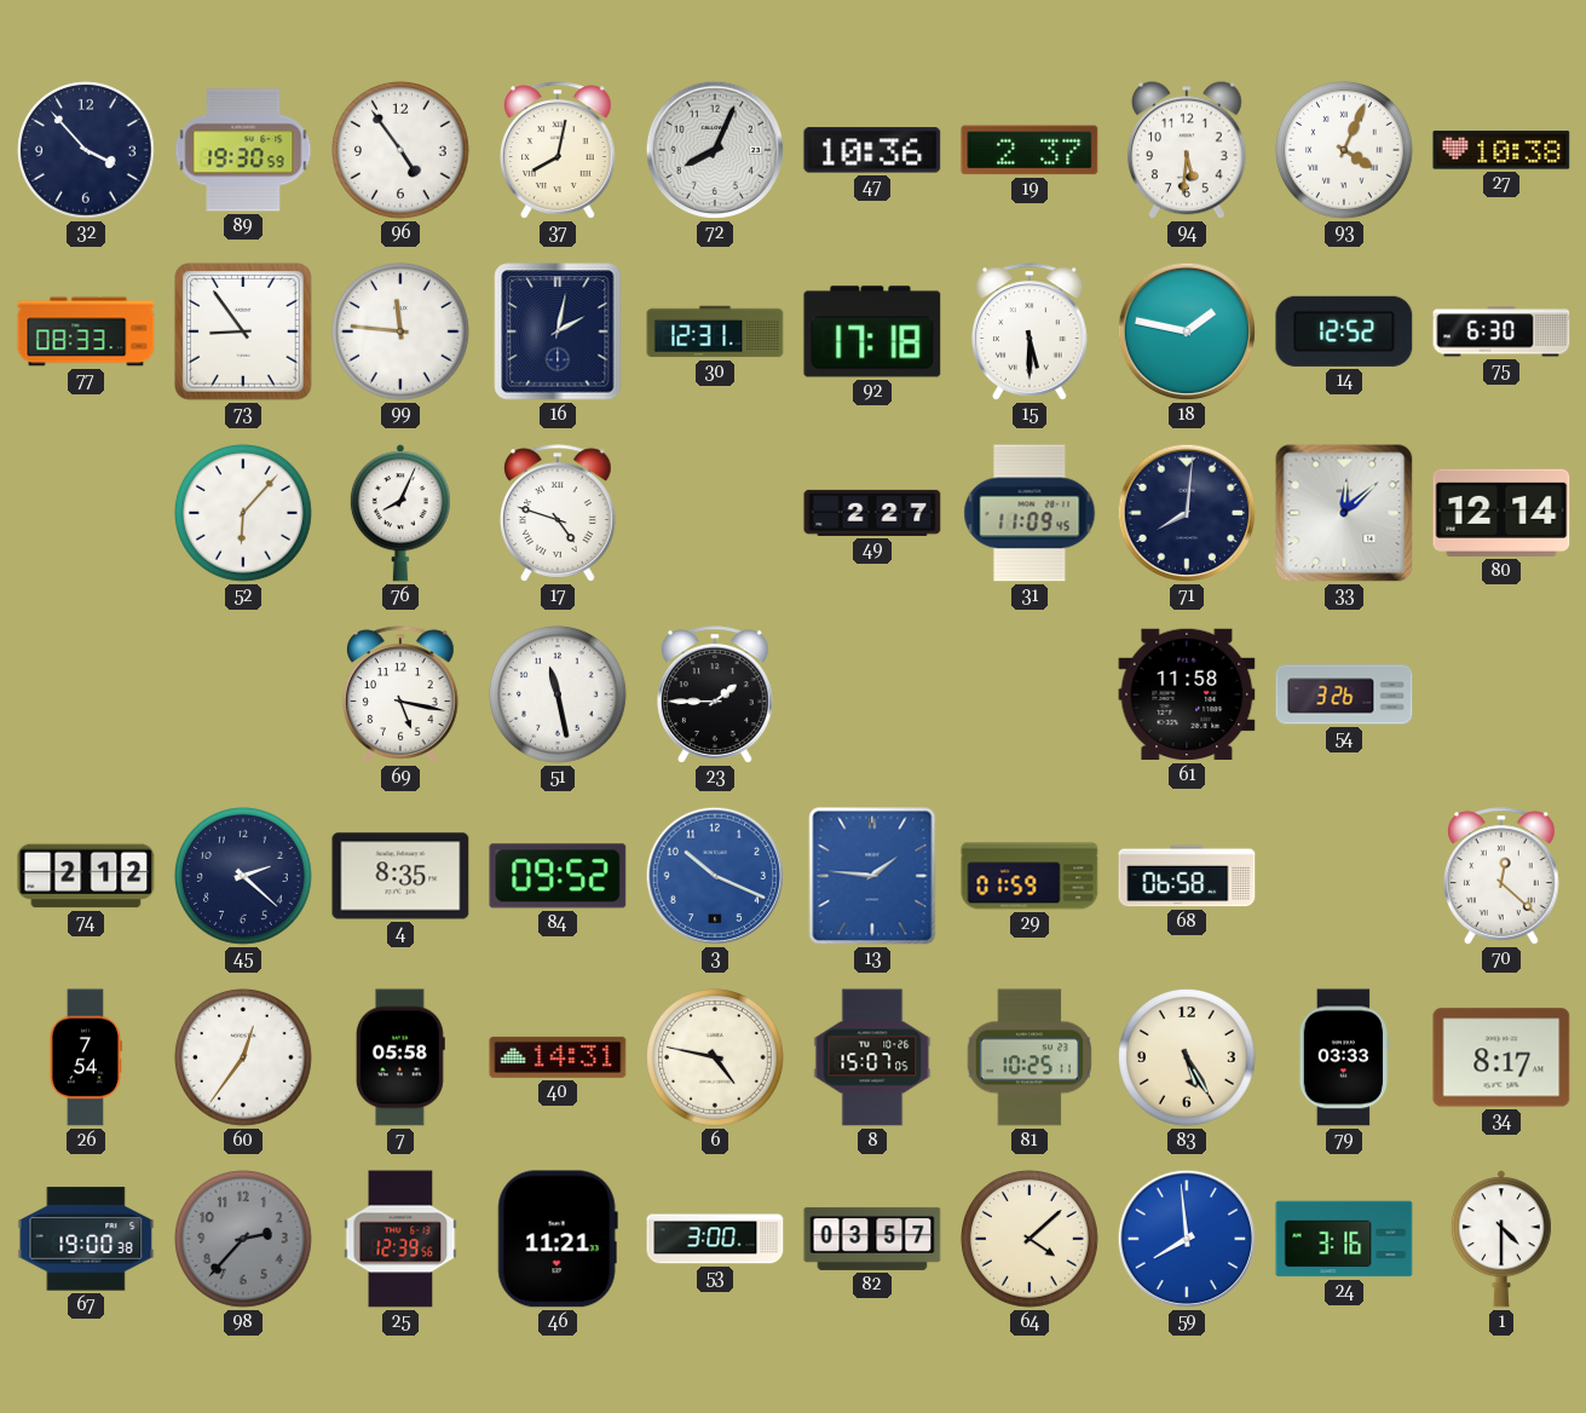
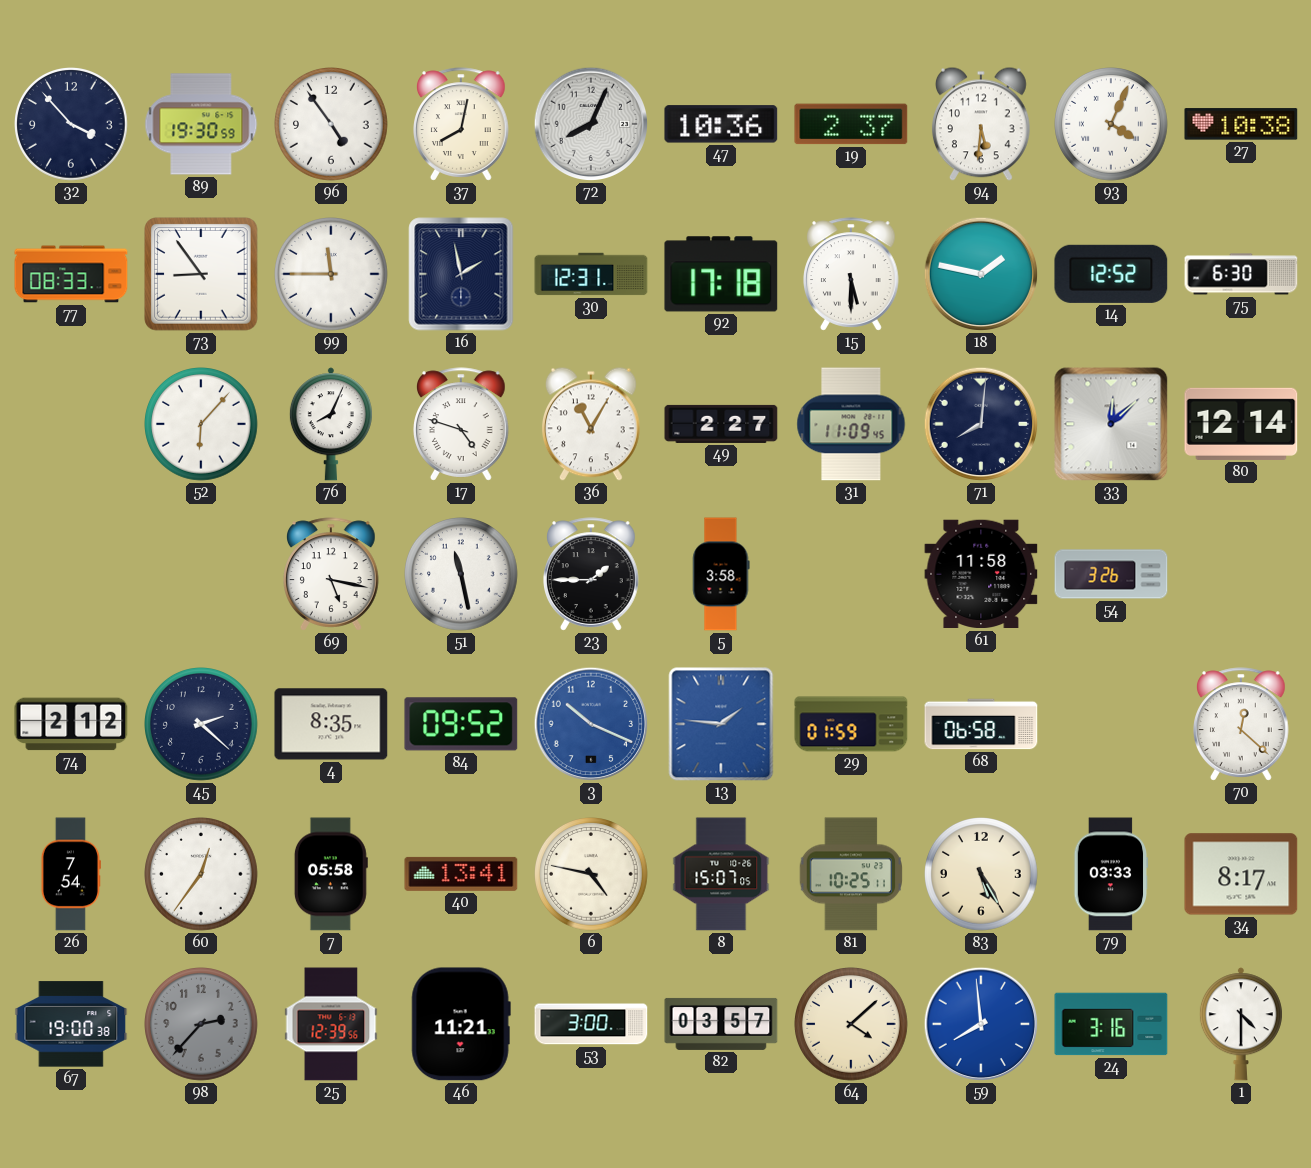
99: 11:46 -> 11:45
16: 2:02 -> 1:58
36: none -> 11:05
5: none -> 3:58
40: 14:31 -> 13:41
